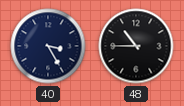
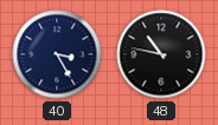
48: 10:45 -> 10:47
